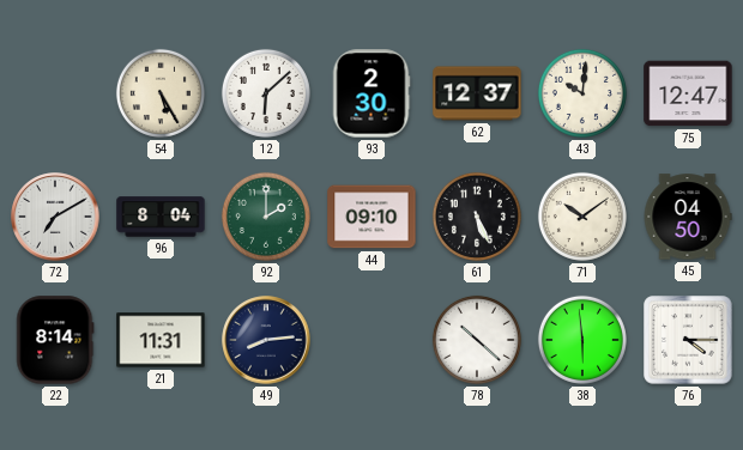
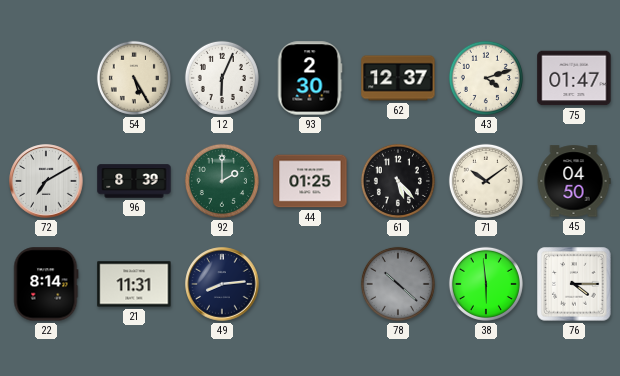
12: 6:08 -> 6:04
43: 10:01 -> 4:12
75: 12:47 -> 01:47
96: 8:04 -> 8:39
44: 09:10 -> 01:25
61: 5:26 -> 5:23
78 dial: white -> grey
